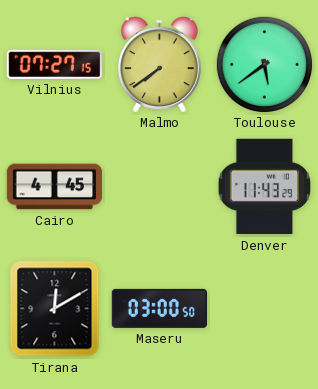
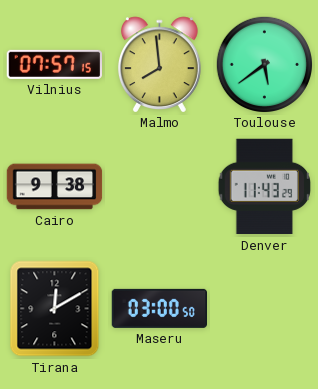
Vilnius: 07:27 -> 07:57
Malmo: 7:39 -> 7:59
Cairo: 4:45 -> 9:38
